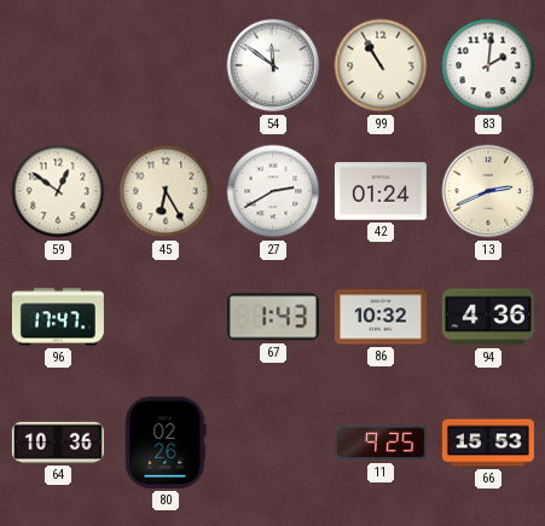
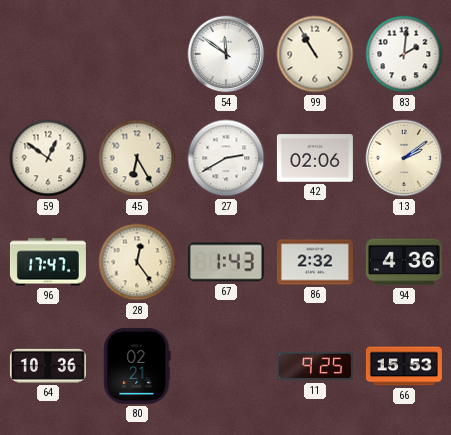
42: 01:24 -> 02:06
13: 2:41 -> 2:09
28: none -> 12:24
86: 10:32 -> 2:32
80: 02:26 -> 02:21
